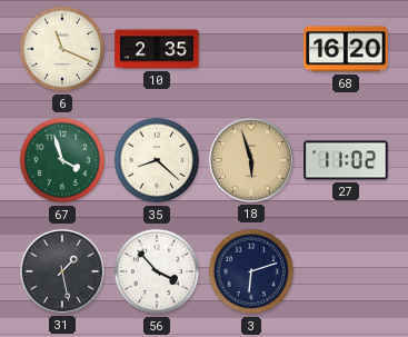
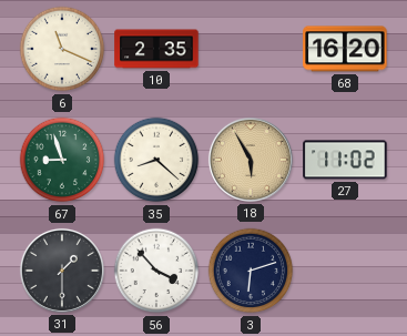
67: 3:57 -> 8:57
18: 5:57 -> 5:55
31: 1:28 -> 1:30
